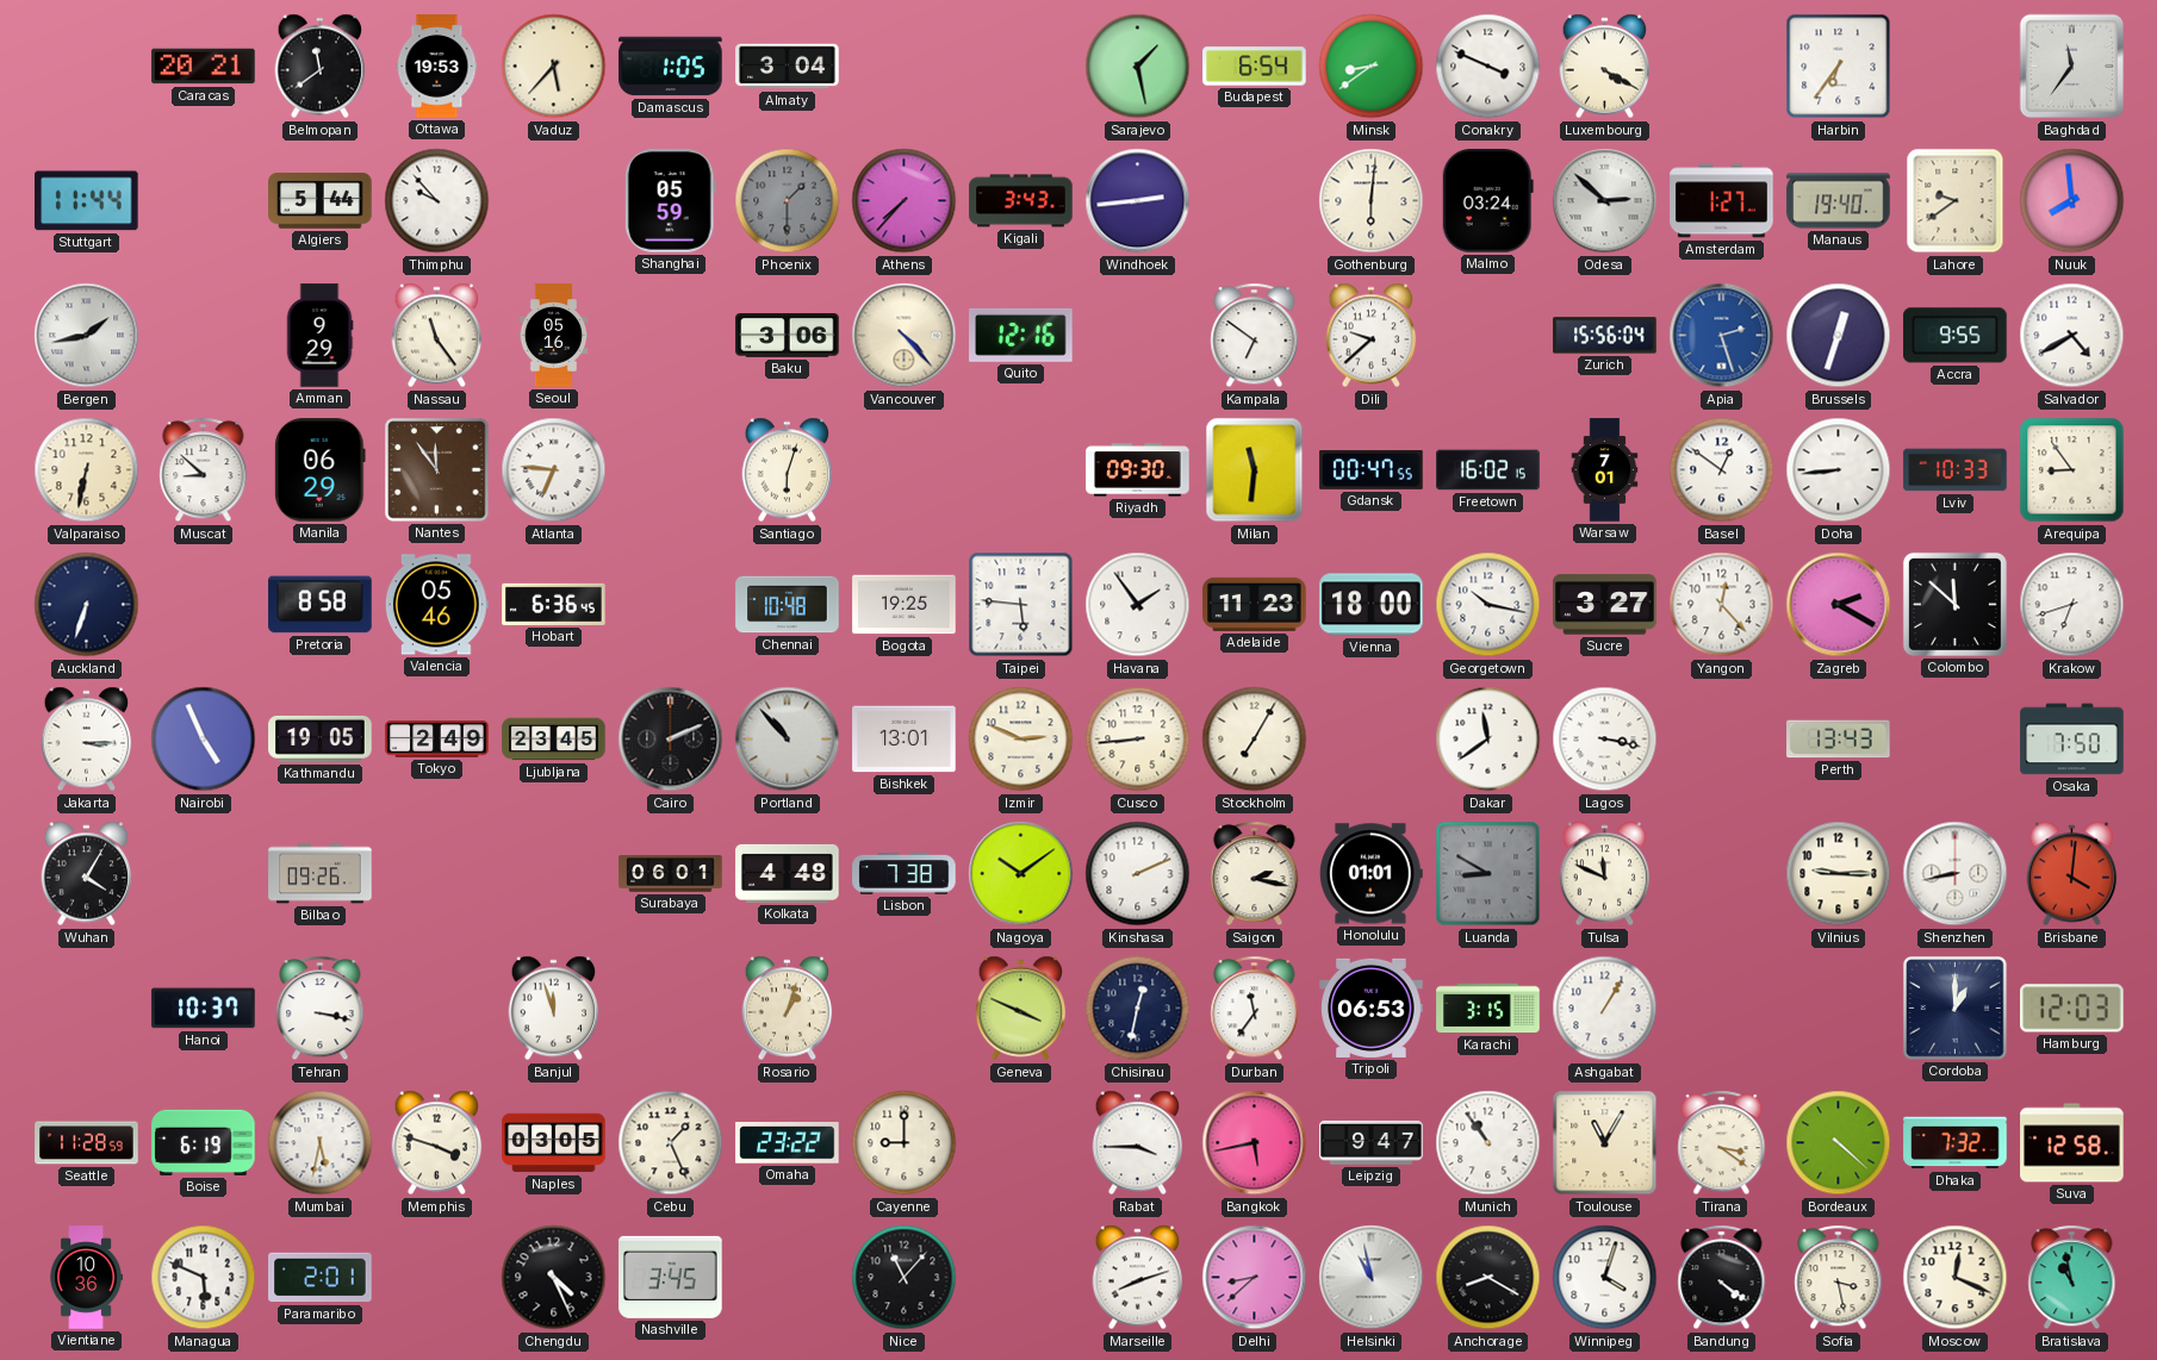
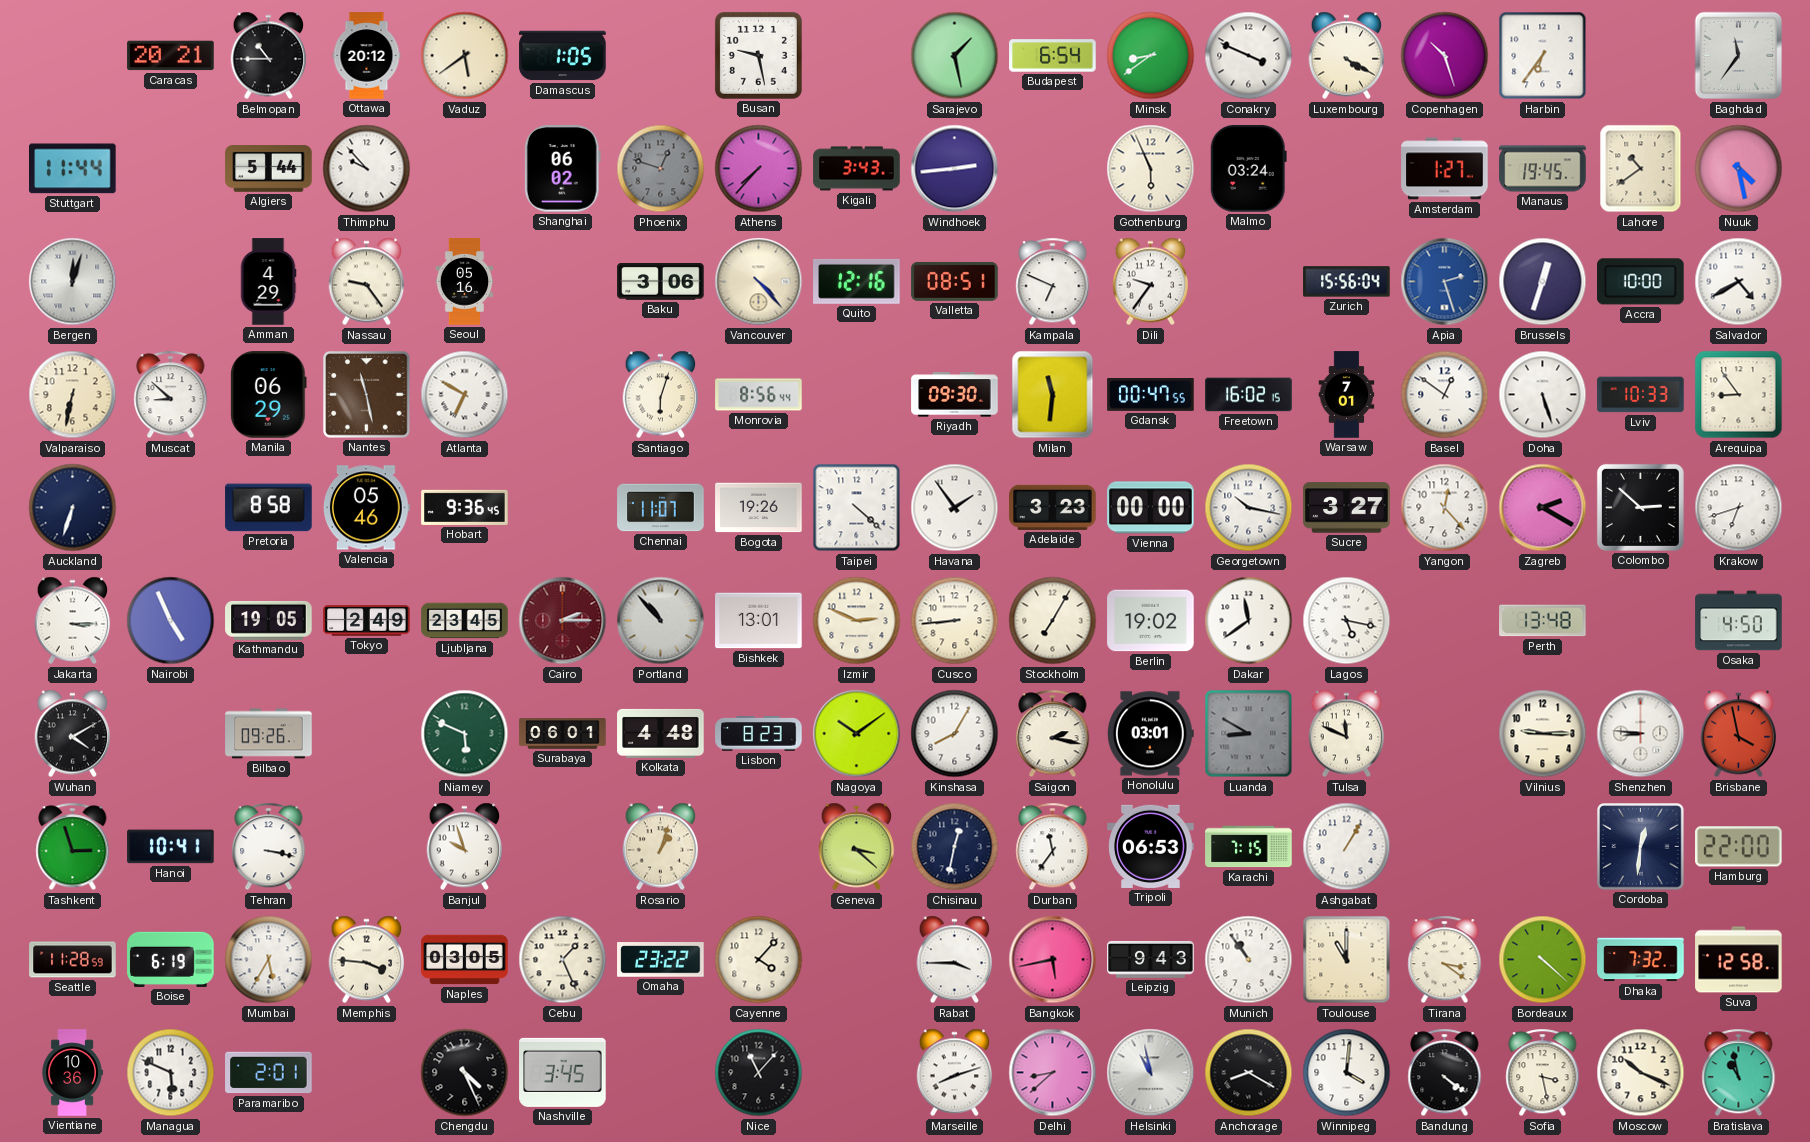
Belmopan: 11:39 -> 10:45
Ottawa: 19:53 -> 20:12
Vaduz: 5:37 -> 5:39
Almaty: 3:04 -> none
Busan: none -> 9:28
Copenhagen: none -> 10:27
Shanghai: 05:59 -> 06:02
Phoenix: 1:30 -> 12:48
Gothenburg: 6:01 -> 5:56
Odesa: 2:52 -> none
Manaus: 19:40 -> 19:45
Lahore: 9:39 -> 10:39
Nuuk: 7:59 -> 4:28
Bergen: 1:43 -> 12:03
Amman: 9:29 -> 4:29
Nassau: 11:24 -> 9:24
Valletta: none -> 08:51
Kampala: 6:51 -> 6:49
Dili: 9:38 -> 9:36
Accra: 9:55 -> 10:00
Nantes: 11:54 -> 11:28
Atlanta: 6:46 -> 6:50
Monrovia: none -> 8:56
Doha: 8:44 -> 5:27
Hobart: 6:36 -> 9:36
Chennai: 10:48 -> 11:07
Bogota: 19:25 -> 19:26
Taipei: 5:46 -> 4:22
Adelaide: 11:23 -> 3:23
Vienna: 18:00 -> 00:00
Colombo: 11:52 -> 2:52
Cairo: 2:11 -> 2:15
Cairo dial: black -> burgundy
Berlin: none -> 19:02
Lagos: 3:17 -> 5:17
Perth: 13:43 -> 13:48
Osaka: 7:50 -> 4:50
Wuhan: 4:05 -> 4:10
Niamey: none -> 5:49
Lisbon: 7:38 -> 8:23
Kinshasa: 2:11 -> 8:05
Honolulu: 01:01 -> 03:01
Shenzhen: 8:43 -> 8:46
Brisbane: 4:01 -> 3:58
Tashkent: none -> 2:57
Hanoi: 10:37 -> 10:41
Banjul: 11:57 -> 9:57
Geneva: 3:49 -> 3:22
Karachi: 3:15 -> 7:15
Cordoba: 1:00 -> 12:31
Hamburg: 12:03 -> 22:00
Mumbai: 5:32 -> 5:35
Memphis: 3:48 -> 3:46
Cayenne: 9:00 -> 4:07
Leipzig: 9:47 -> 9:43
Toulouse: 11:05 -> 11:00
Winnipeg: 4:03 -> 4:01
Moscow: 12:19 -> 10:19
